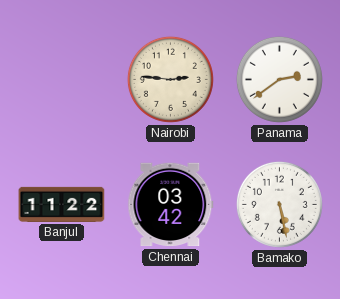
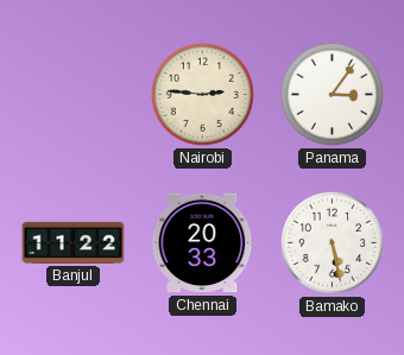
Panama: 2:39 -> 3:06
Chennai: 03:42 -> 20:33
